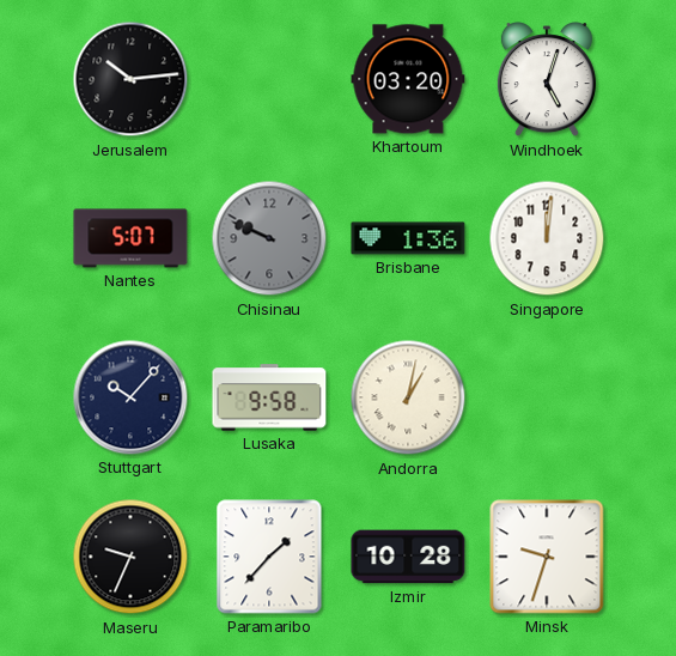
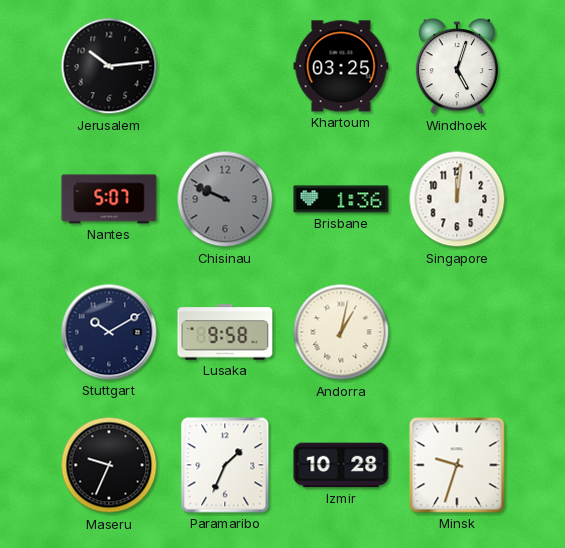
Khartoum: 03:20 -> 03:25
Stuttgart: 10:07 -> 10:10
Paramaribo: 1:37 -> 1:34
